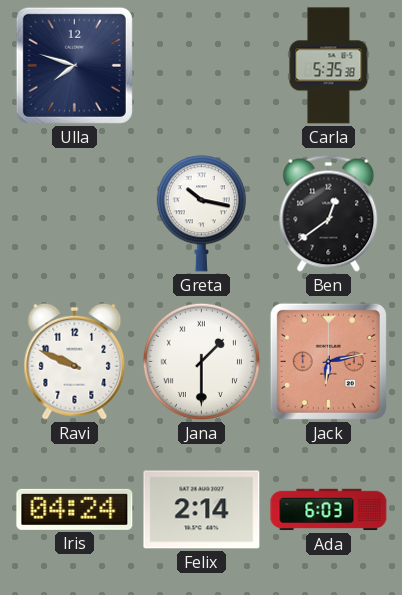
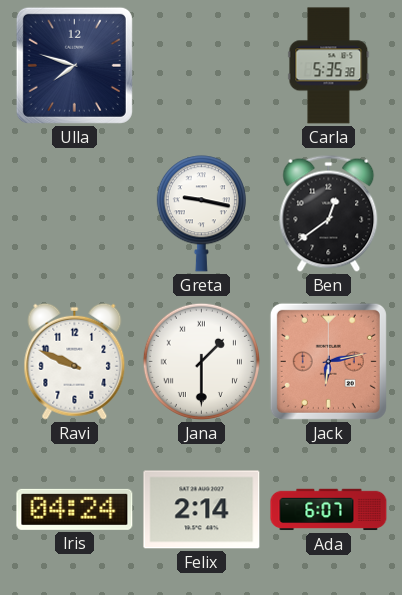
Greta: 10:17 -> 9:17
Ada: 6:03 -> 6:07
